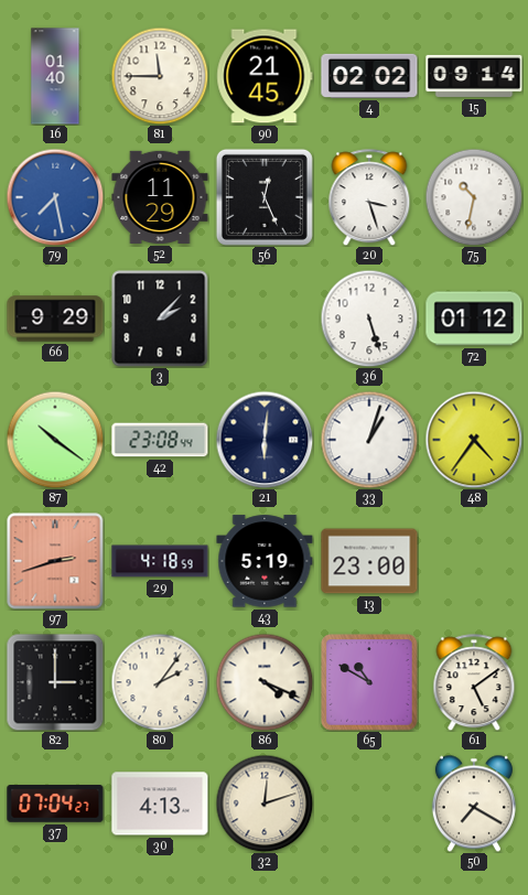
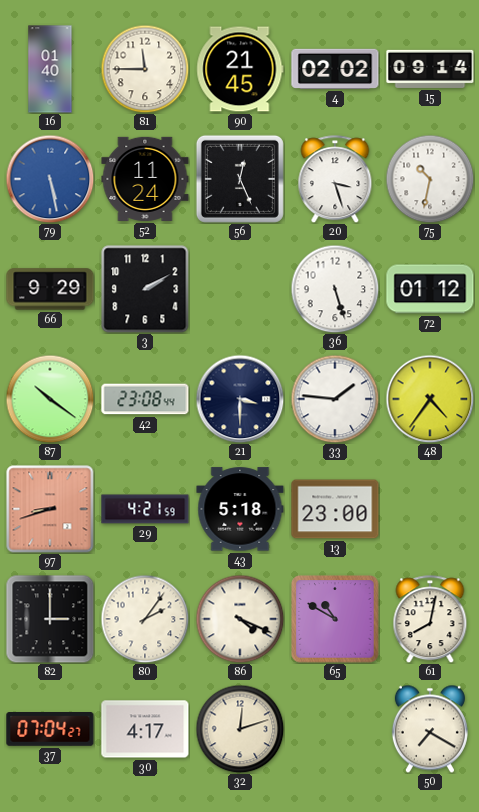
79: 7:28 -> 5:28
52: 11:29 -> 11:24
3: 2:07 -> 2:10
21: 6:01 -> 3:30
33: 1:03 -> 1:46
97: 2:42 -> 8:42
29: 4:18 -> 4:21
43: 5:19 -> 5:18
61: 5:09 -> 8:02
30: 4:13 -> 4:17
